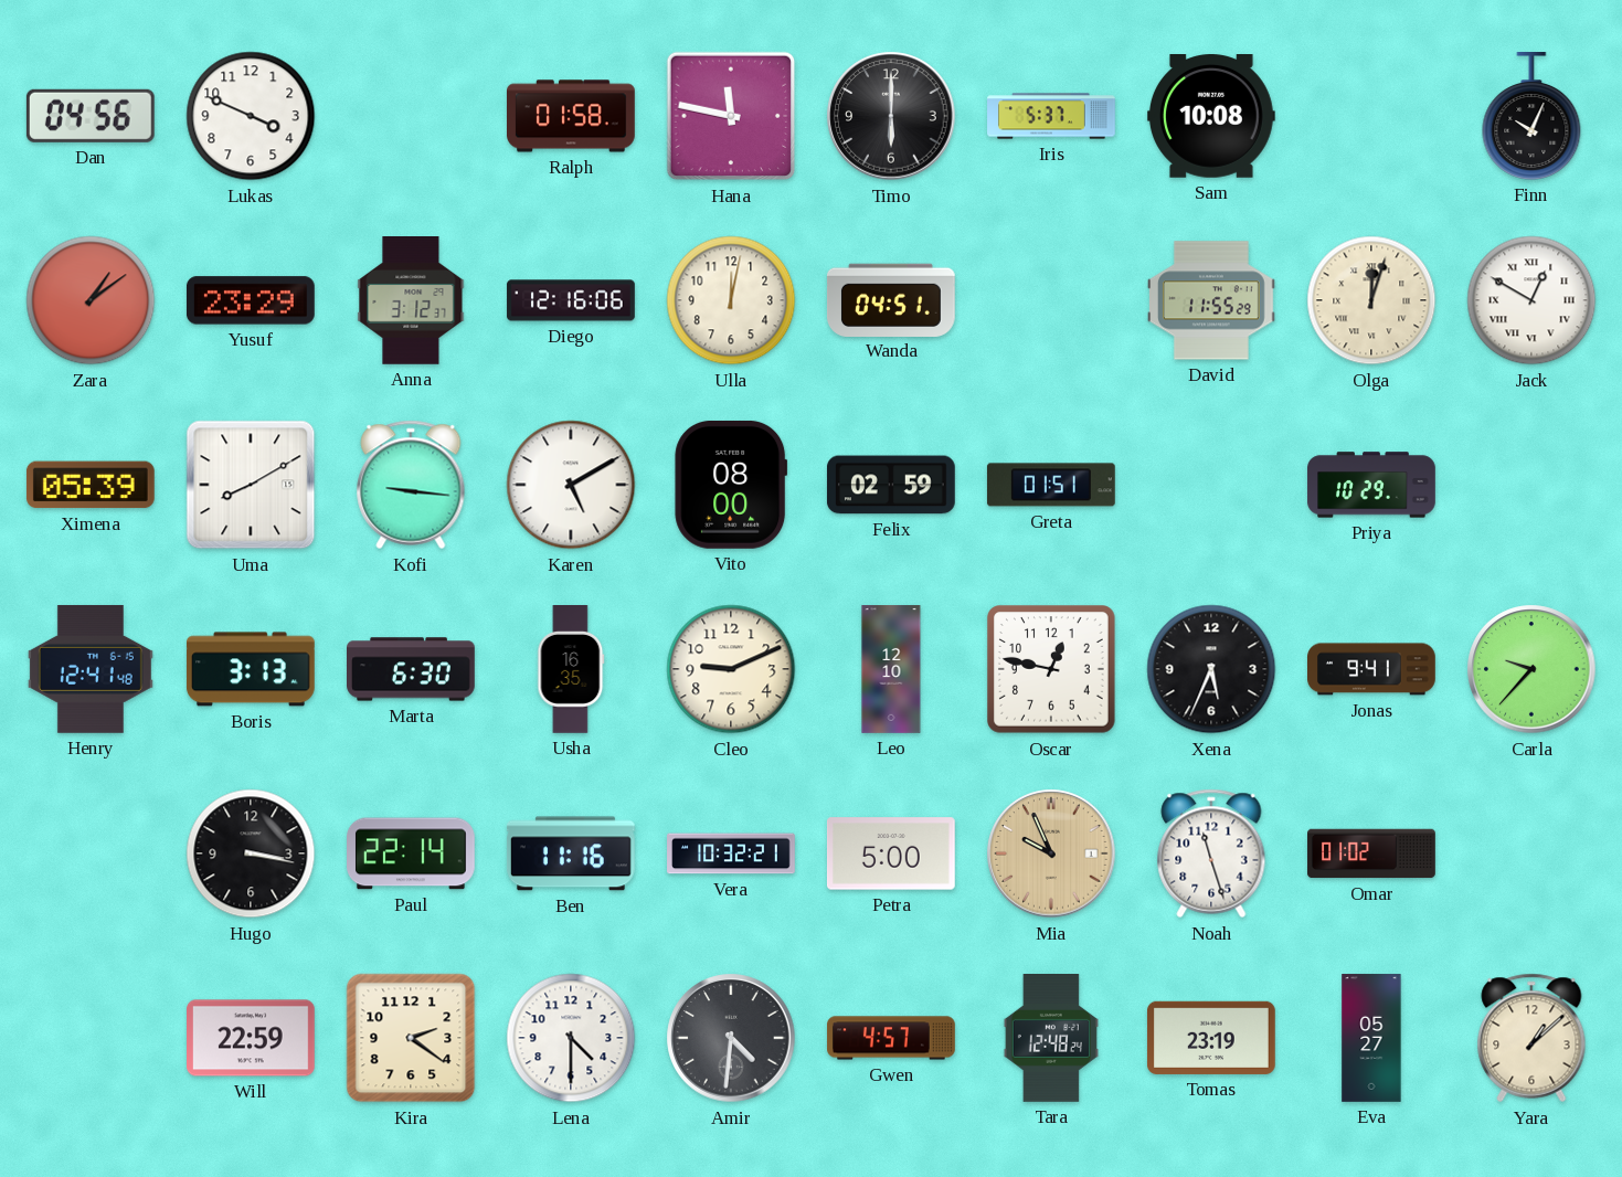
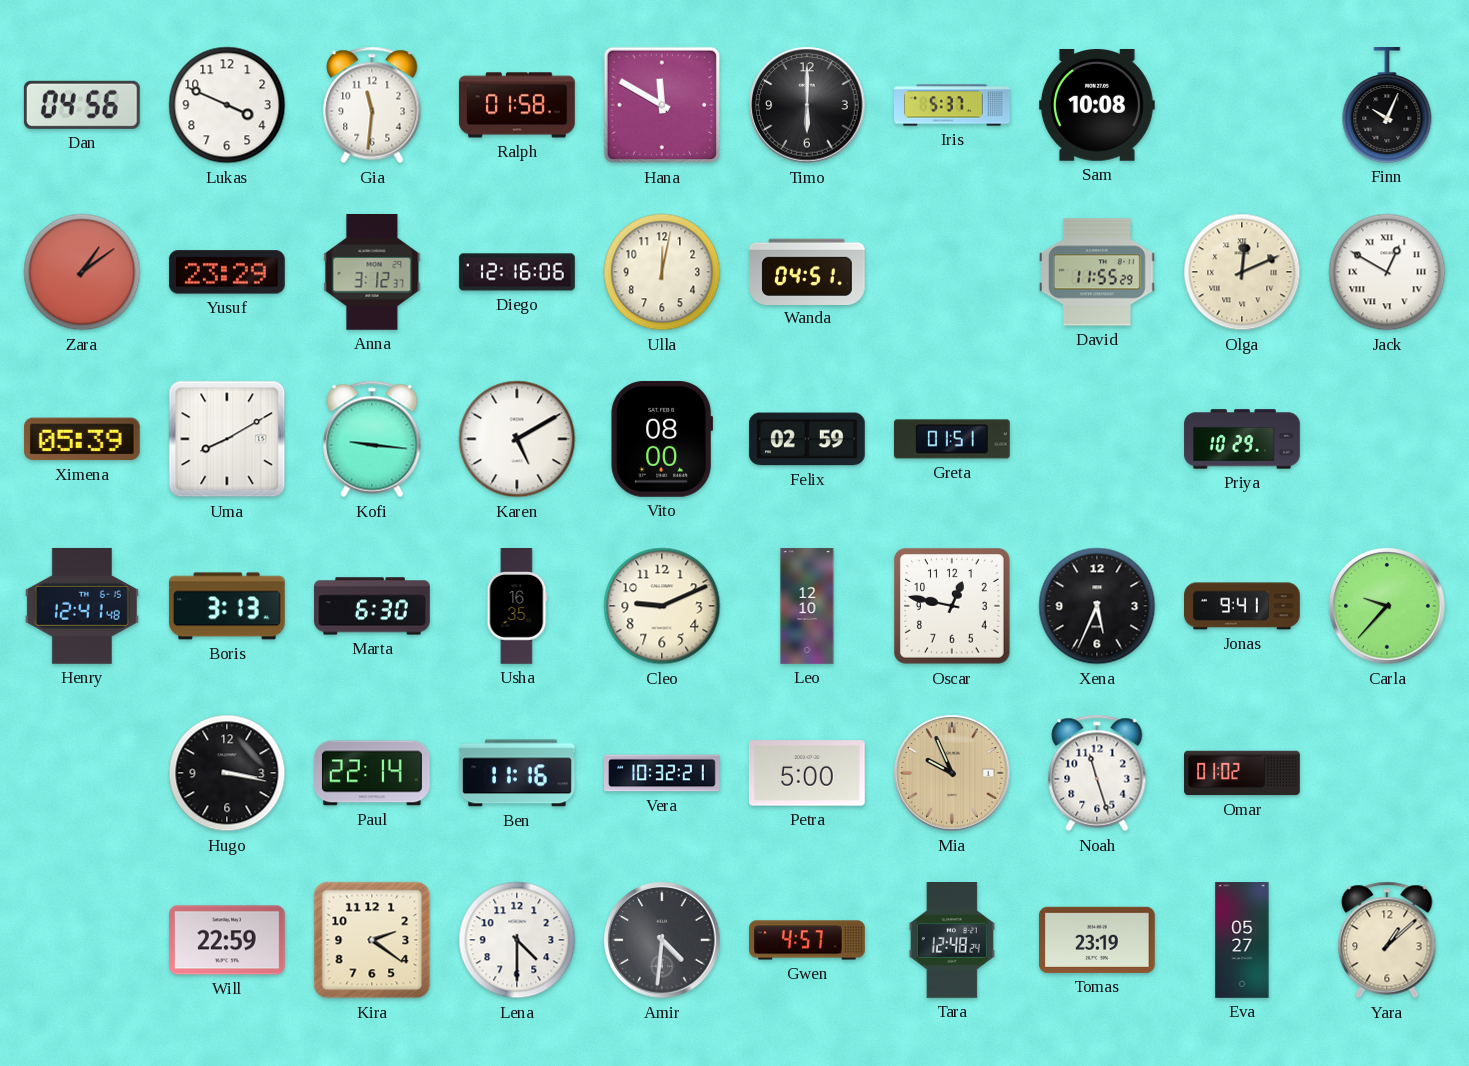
Gia: none -> 11:31
Hana: 11:47 -> 11:50
Olga: 12:03 -> 12:11
